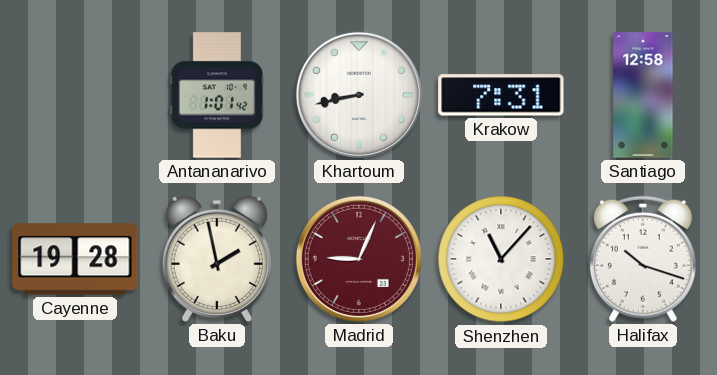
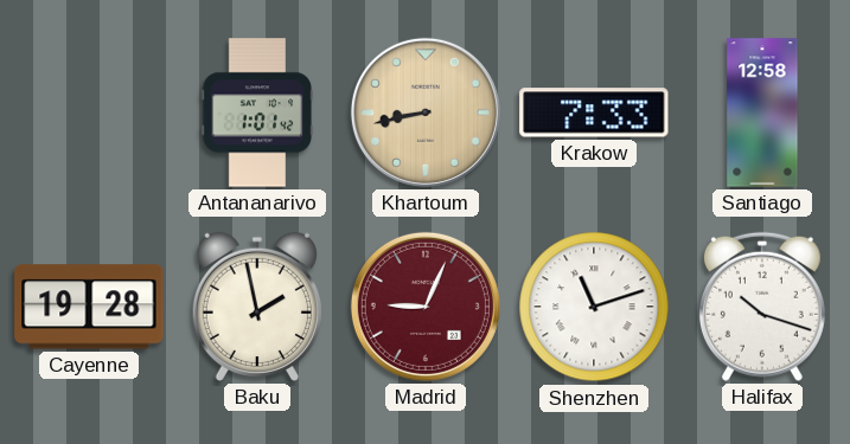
Khartoum dial: white -> champagne
Krakow: 7:31 -> 7:33
Shenzhen: 11:07 -> 11:12
